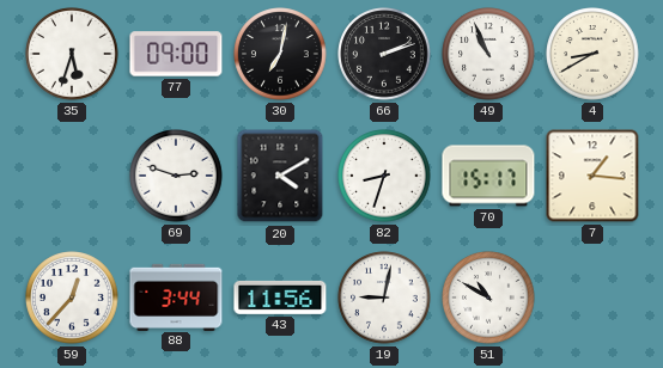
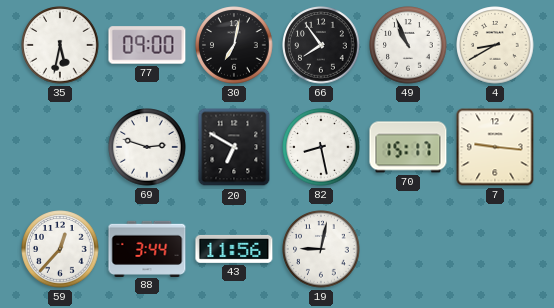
35: 5:33 -> 5:32
66: 2:12 -> 7:54
20: 4:10 -> 6:50
82: 8:33 -> 8:28
7: 1:16 -> 9:16
51: 10:50 -> none
